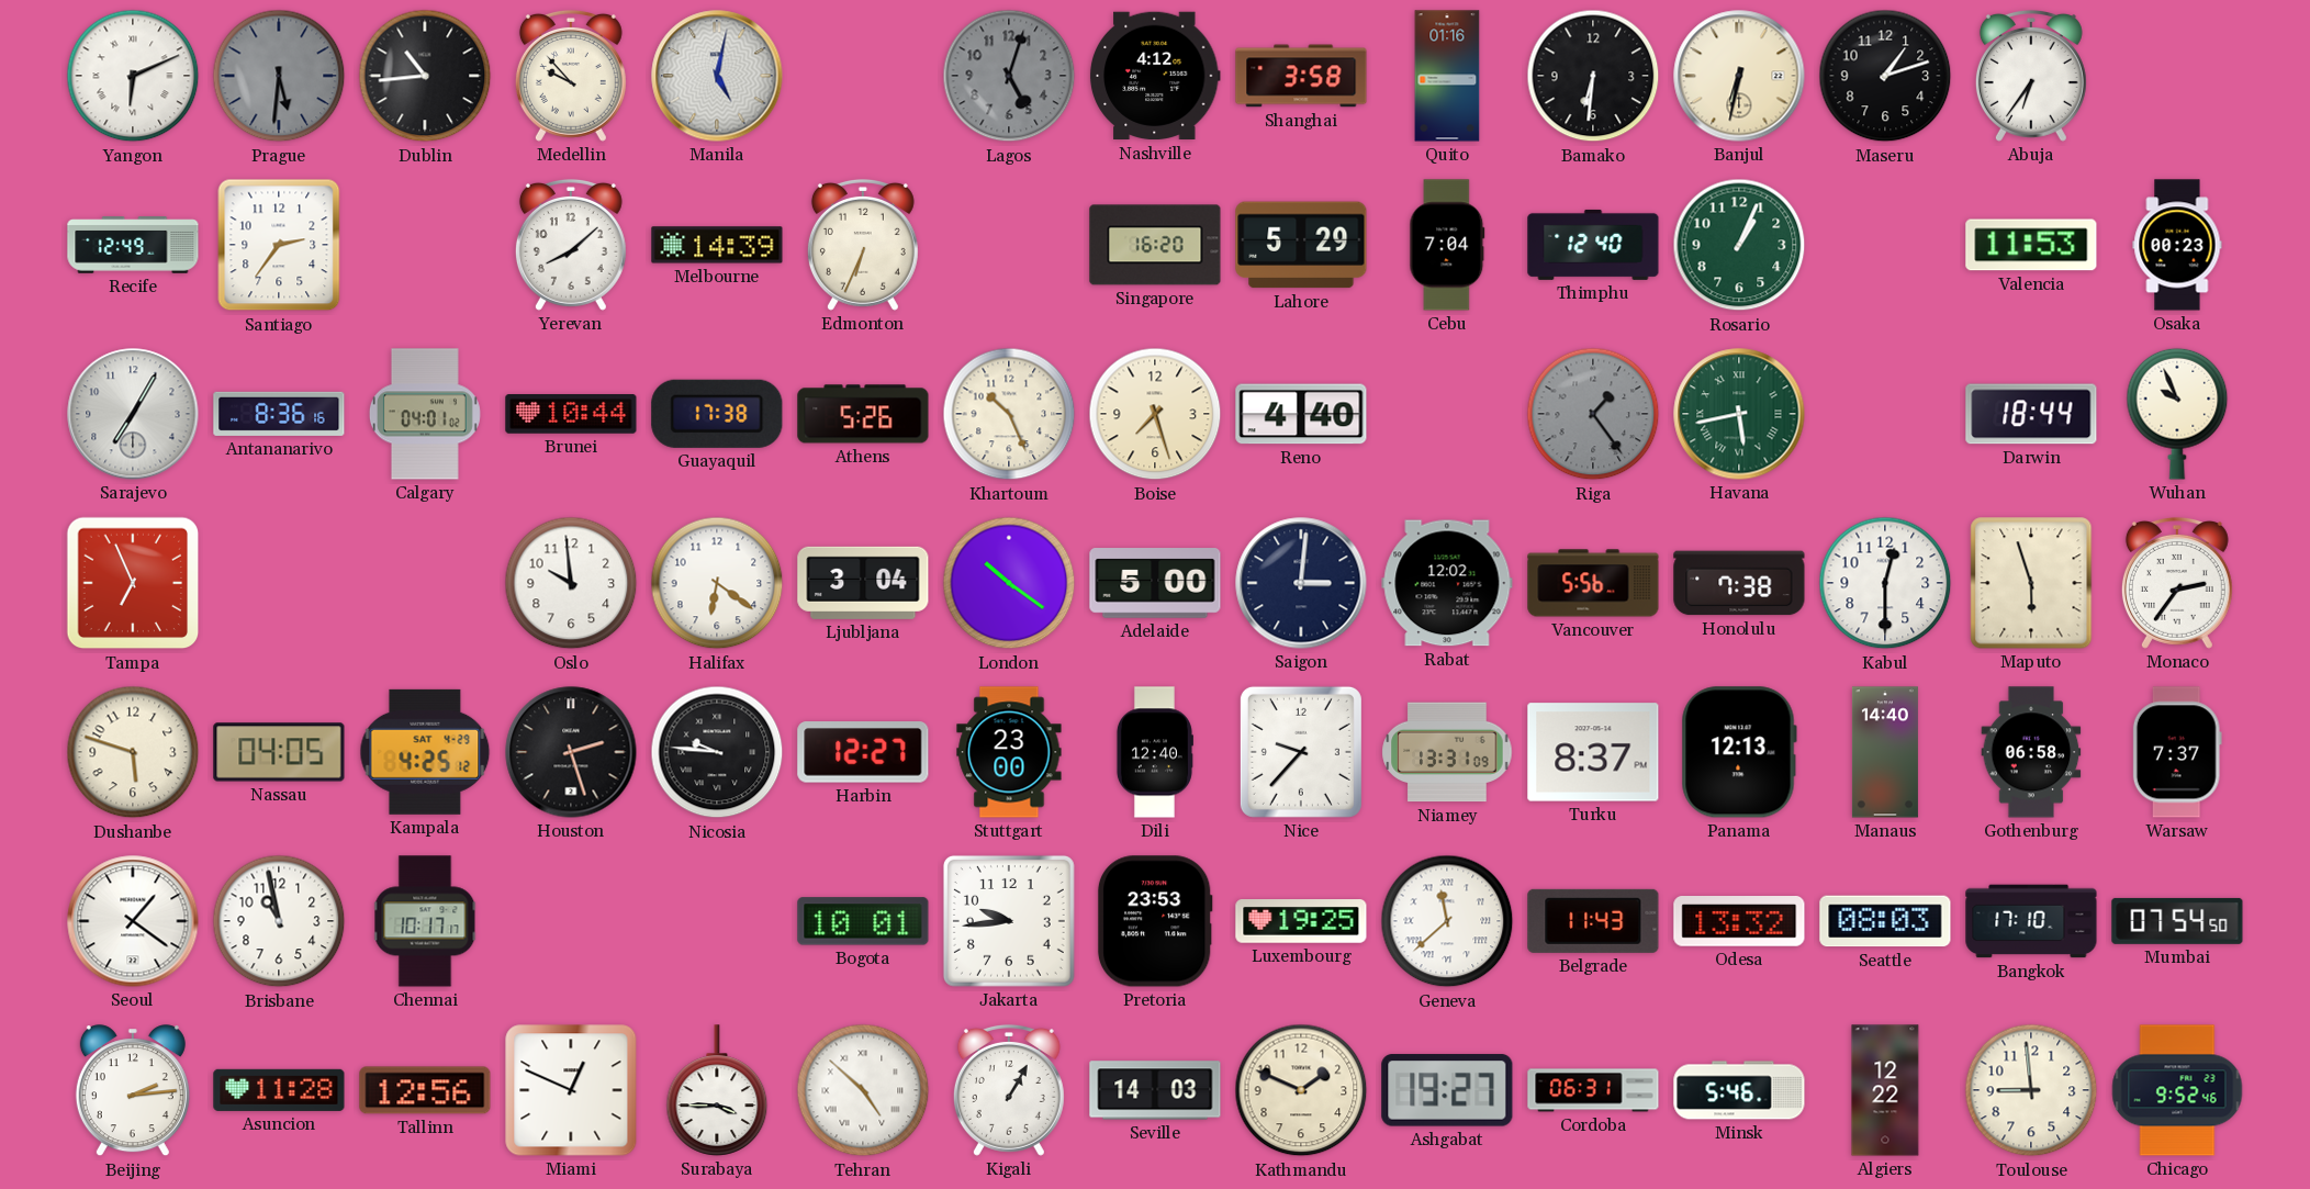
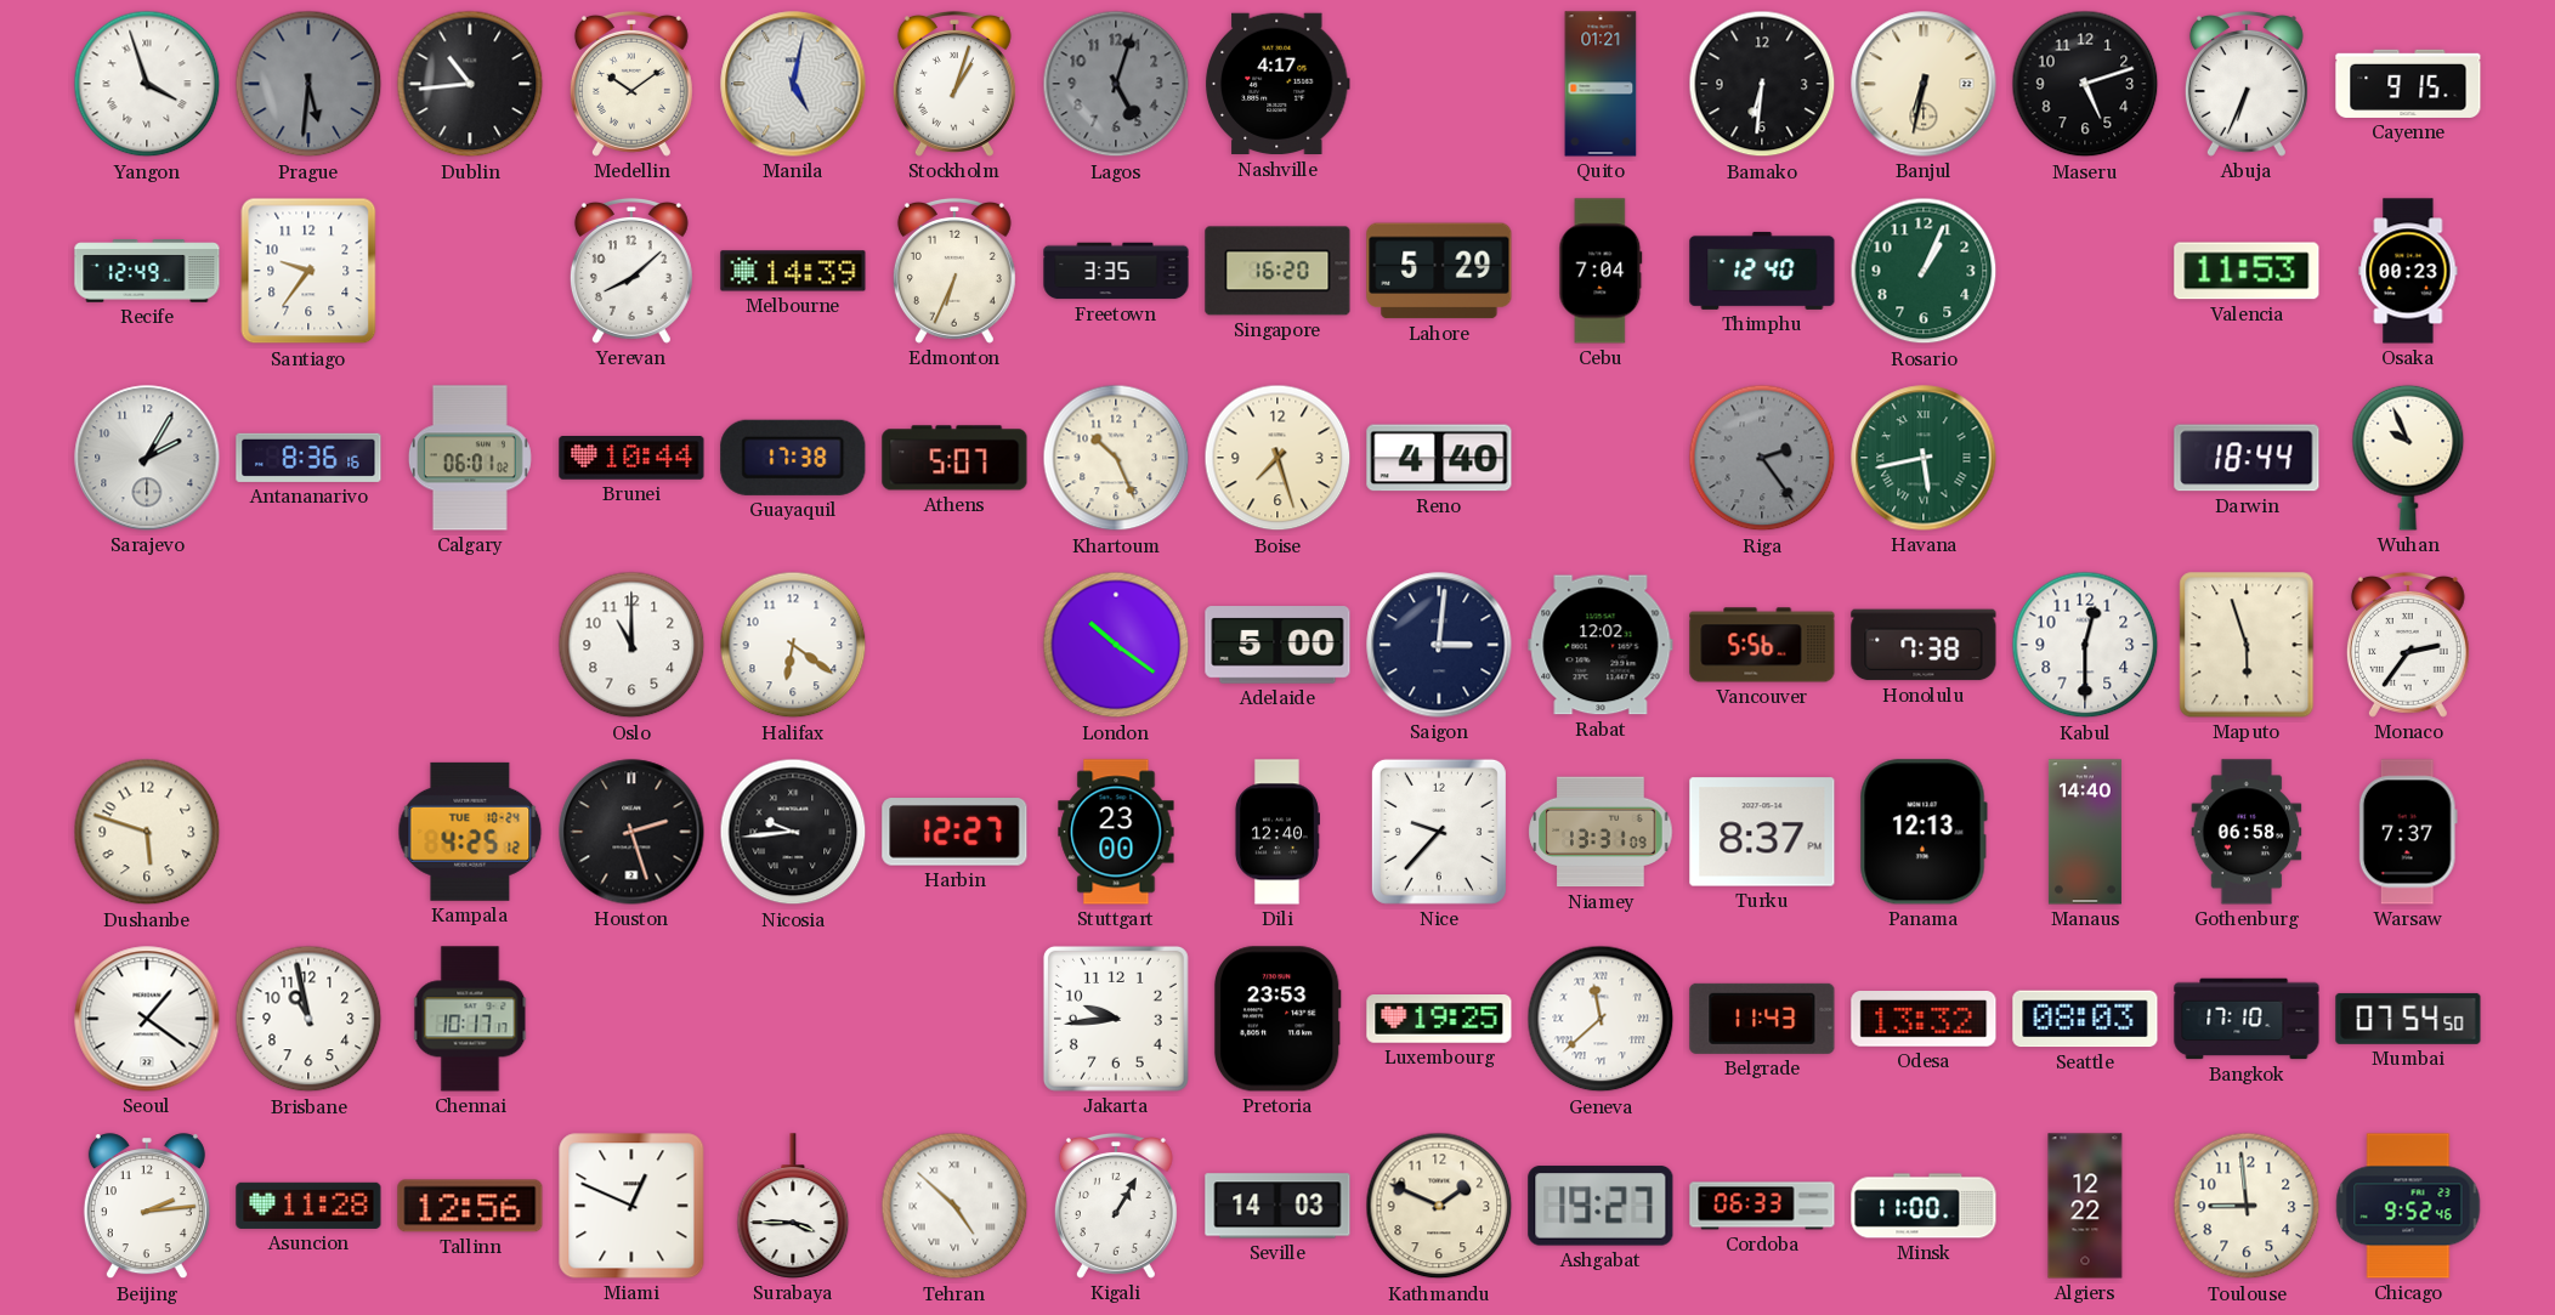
Yangon: 6:11 -> 3:57
Medellin: 9:53 -> 10:09
Stockholm: none -> 1:03
Nashville: 4:12 -> 4:17
Shanghai: 3:58 -> none
Quito: 01:16 -> 01:21
Maseru: 1:12 -> 5:12
Abuja: 6:36 -> 6:34
Cayenne: none -> 9:15
Santiago: 2:36 -> 9:36
Freetown: none -> 3:35
Sarajevo: 7:05 -> 2:05
Calgary: 04:01 -> 06:01
Athens: 5:26 -> 5:07
Riga: 1:24 -> 2:24
Tampa: 6:56 -> none
Oslo: 9:59 -> 11:00
Ljubljana: 3:04 -> none
Nassau: 04:05 -> none
Kampala date: SAT 4-29 -> TUE 10-24
Nicosia: 9:46 -> 9:44
Bogota: 10:01 -> none
Cordoba: 06:31 -> 06:33
Minsk: 5:46 -> 11:00
